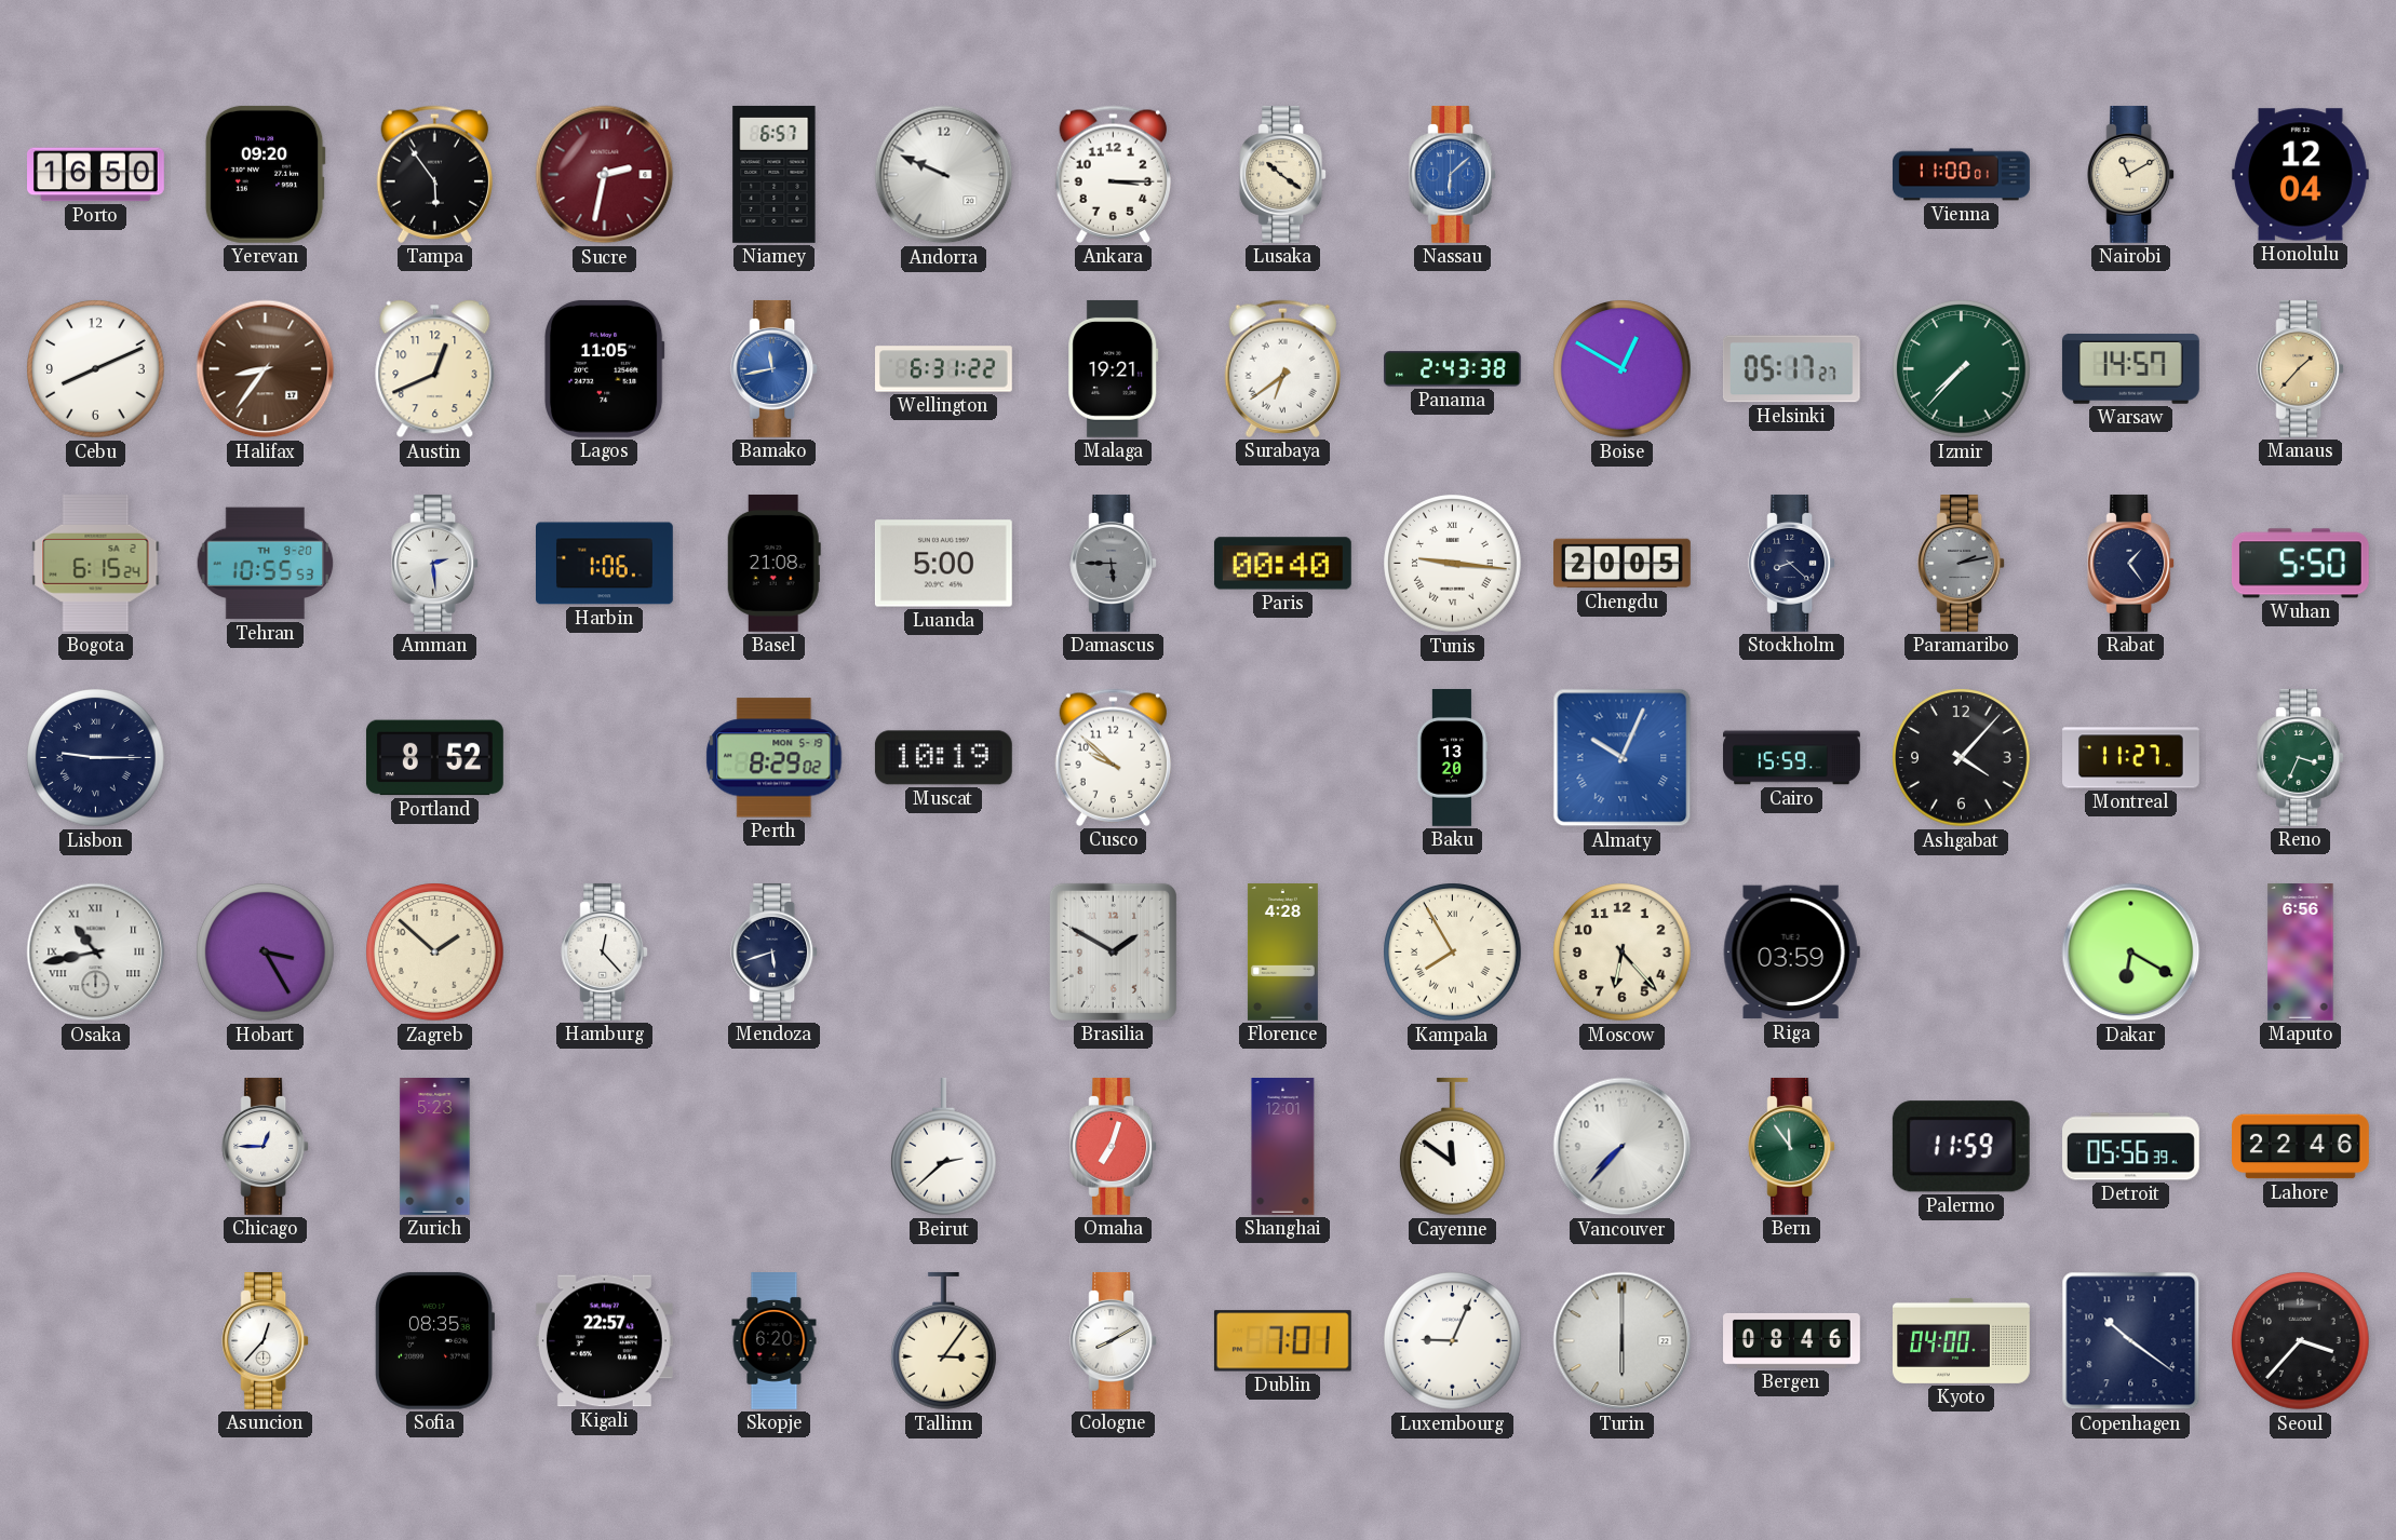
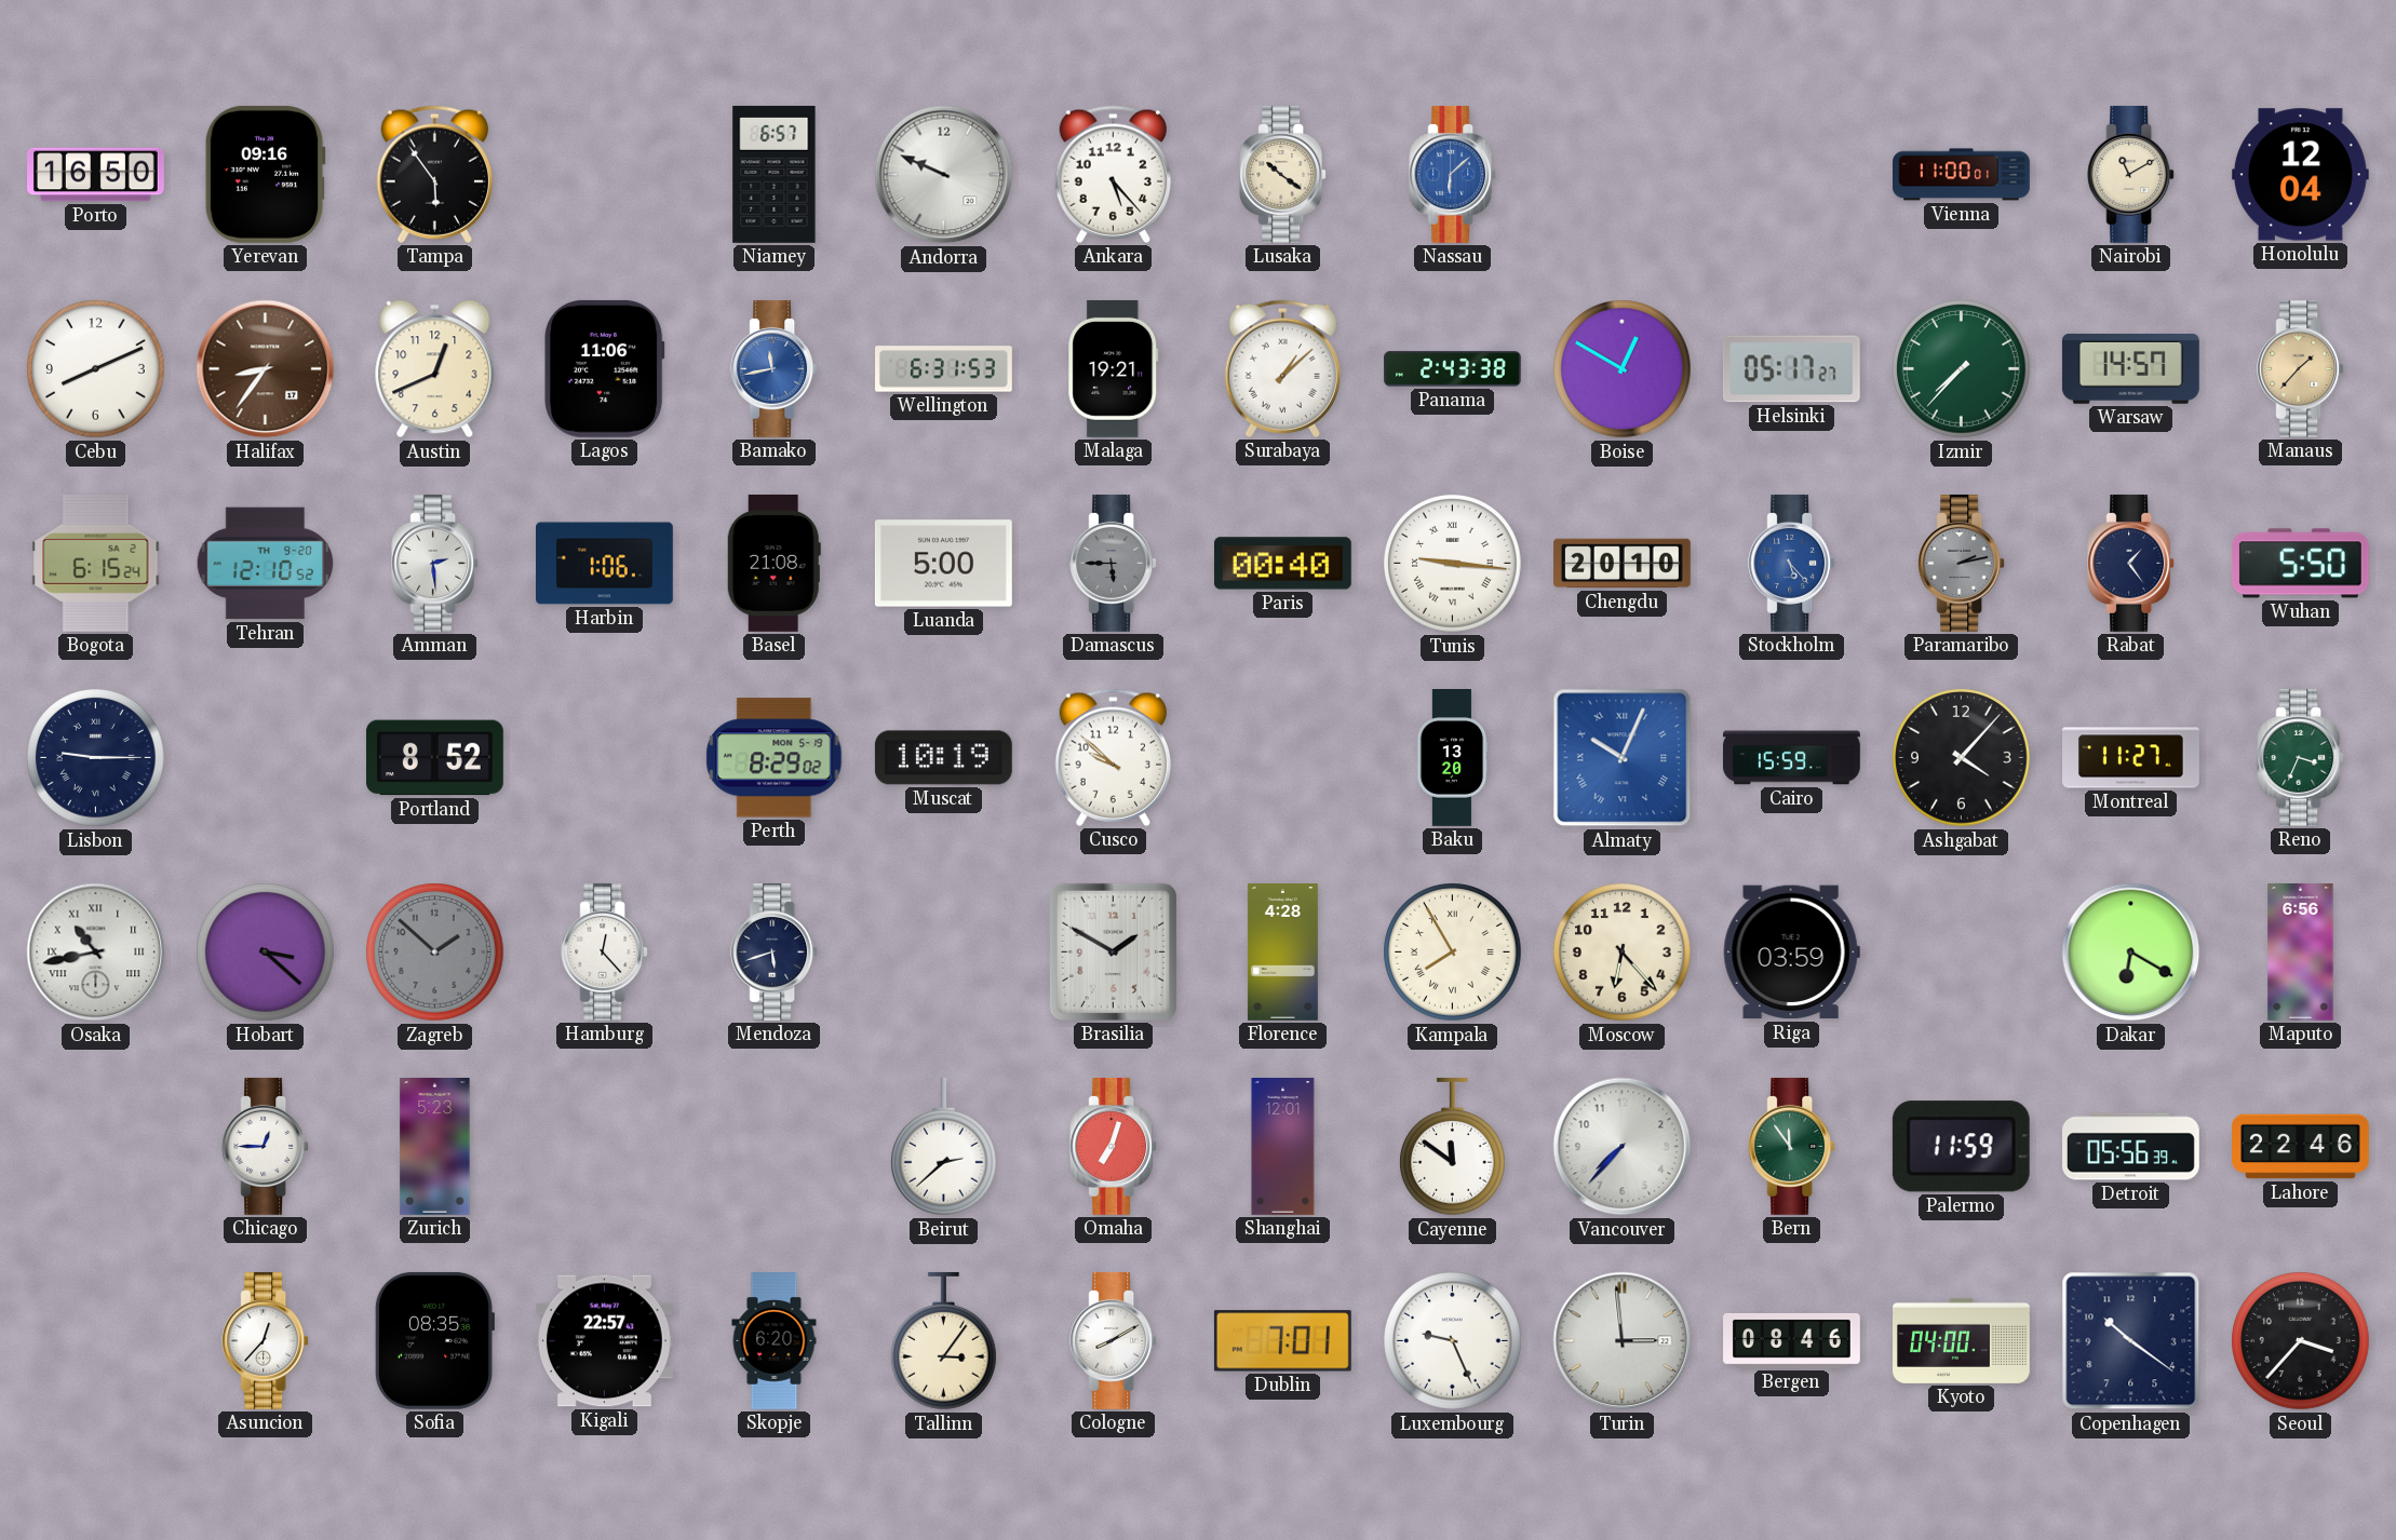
Yerevan: 09:20 -> 09:16
Sucre: 2:32 -> none
Ankara: 3:15 -> 5:23
Lagos: 11:05 -> 11:06
Wellington: 6:31:22 -> 6:31:53
Surabaya: 6:39 -> 1:08
Tehran: 10:55 -> 12:10
Chengdu: 20:05 -> 20:10
Stockholm: 8:22 -> 5:23
Stockholm dial: navy -> blue
Hobart: 3:25 -> 3:22
Zagreb dial: cream -> grey
Luxembourg: 9:04 -> 9:26
Turin: 6:00 -> 2:59
